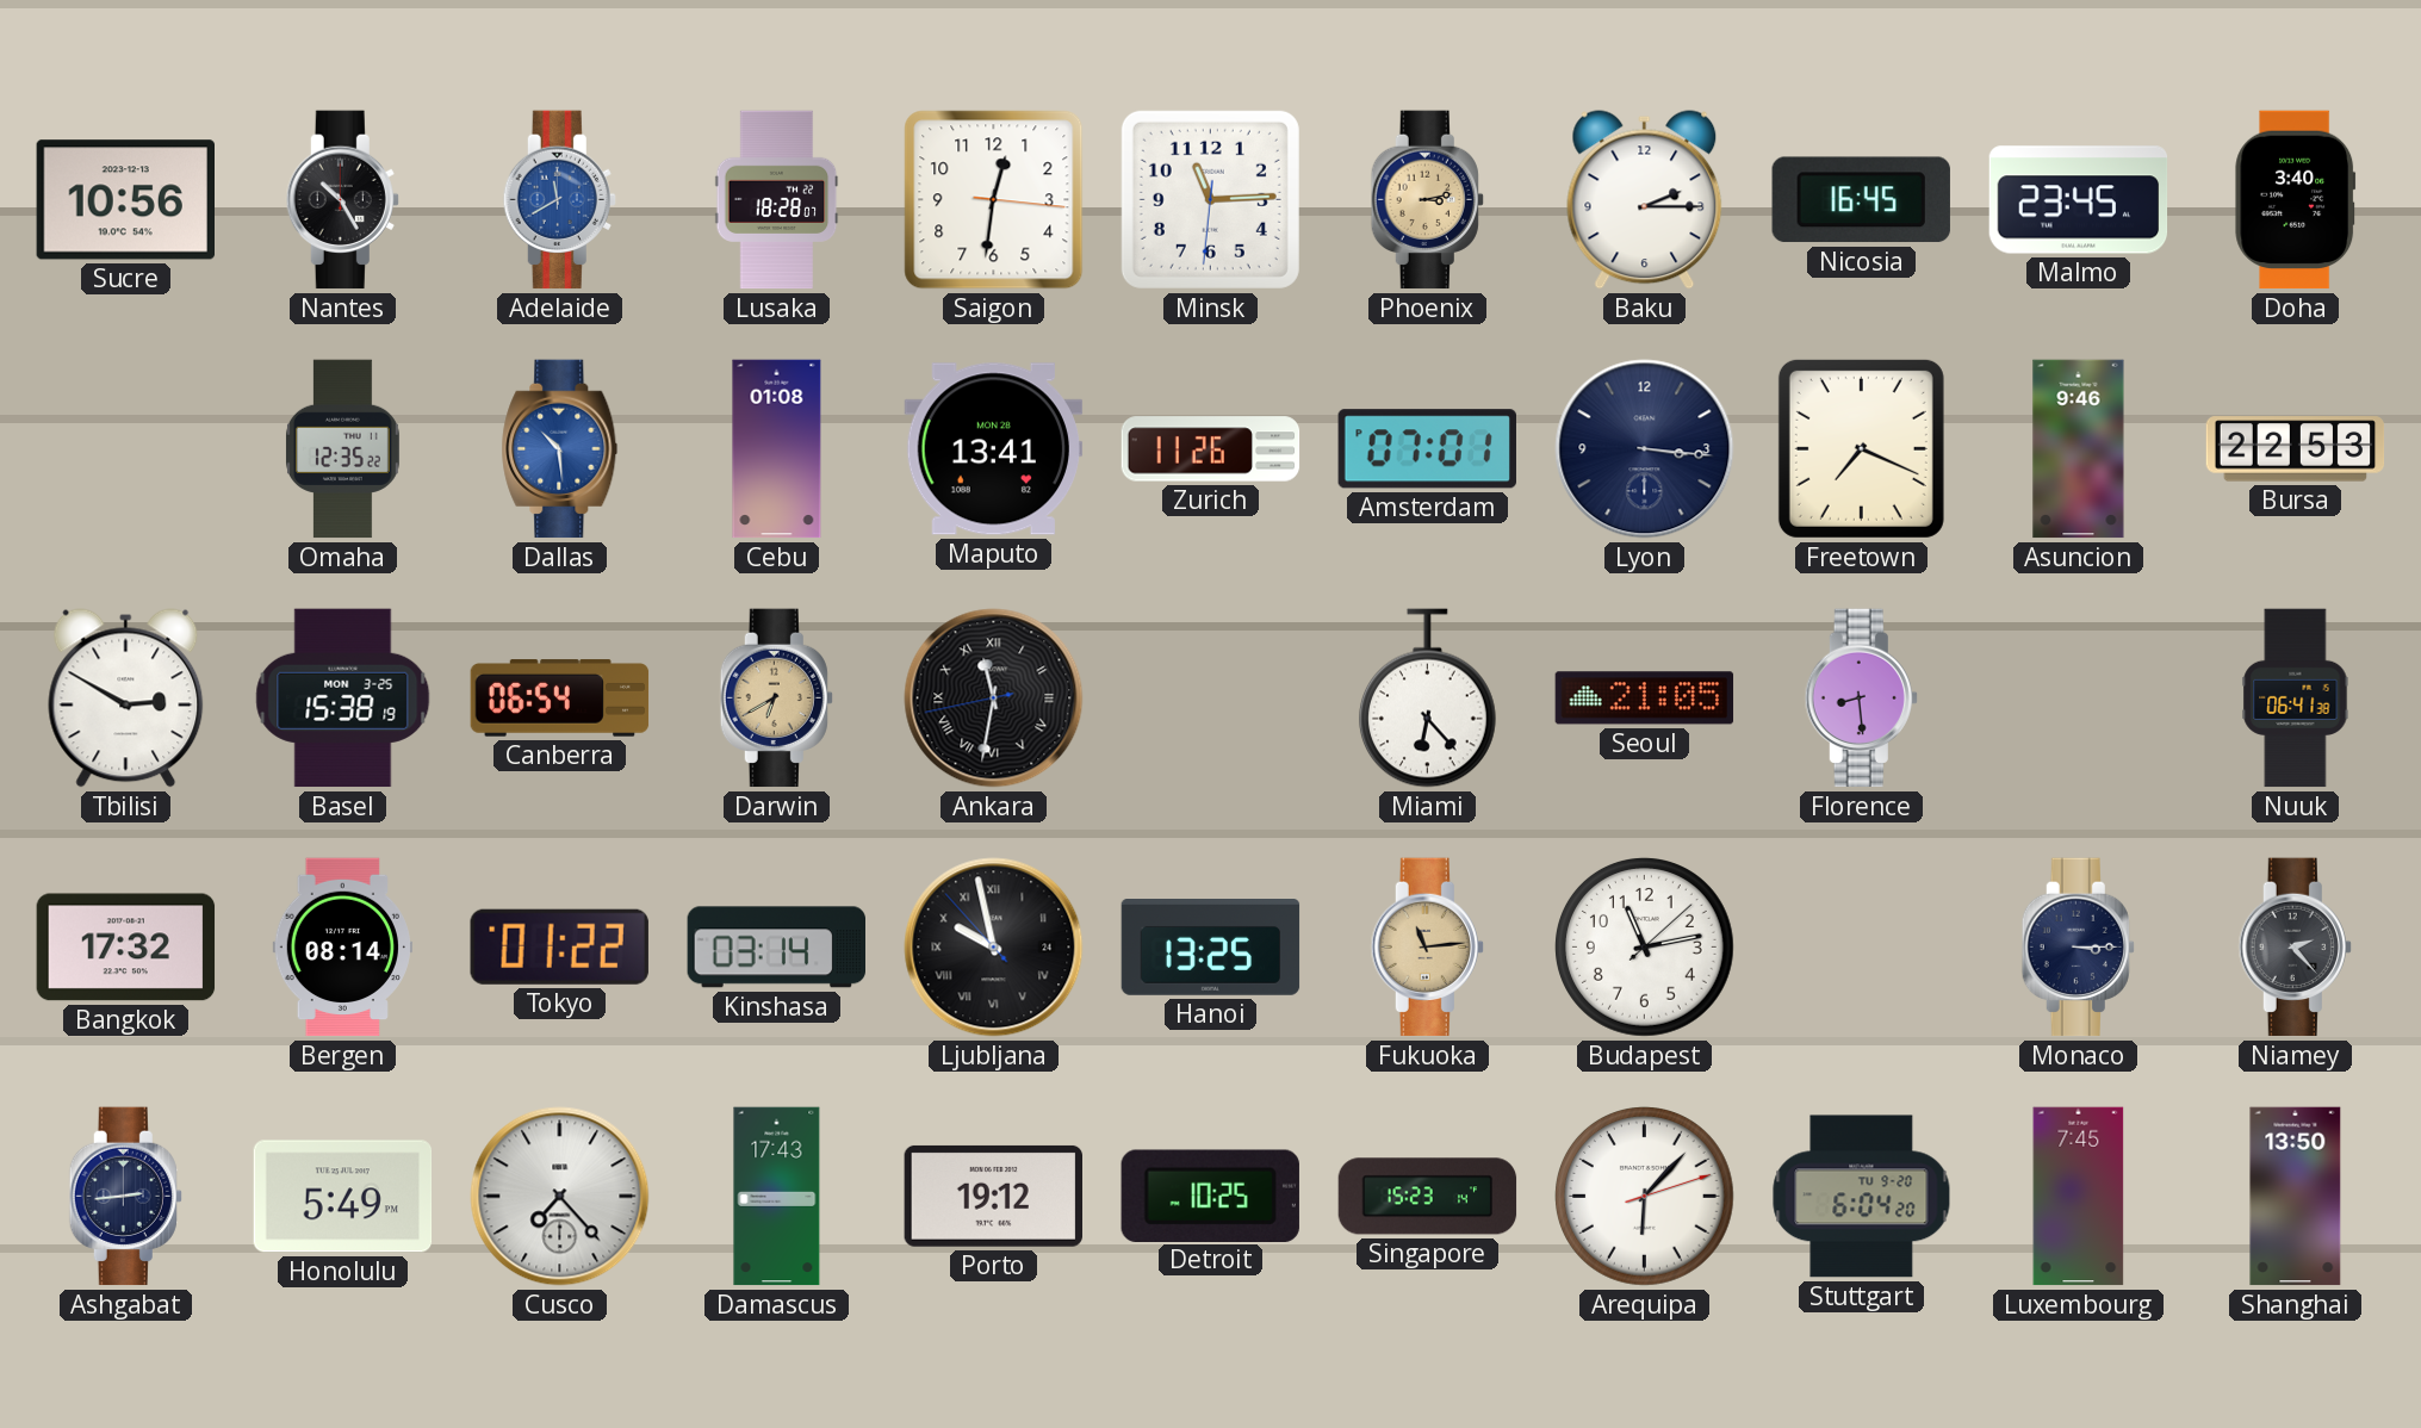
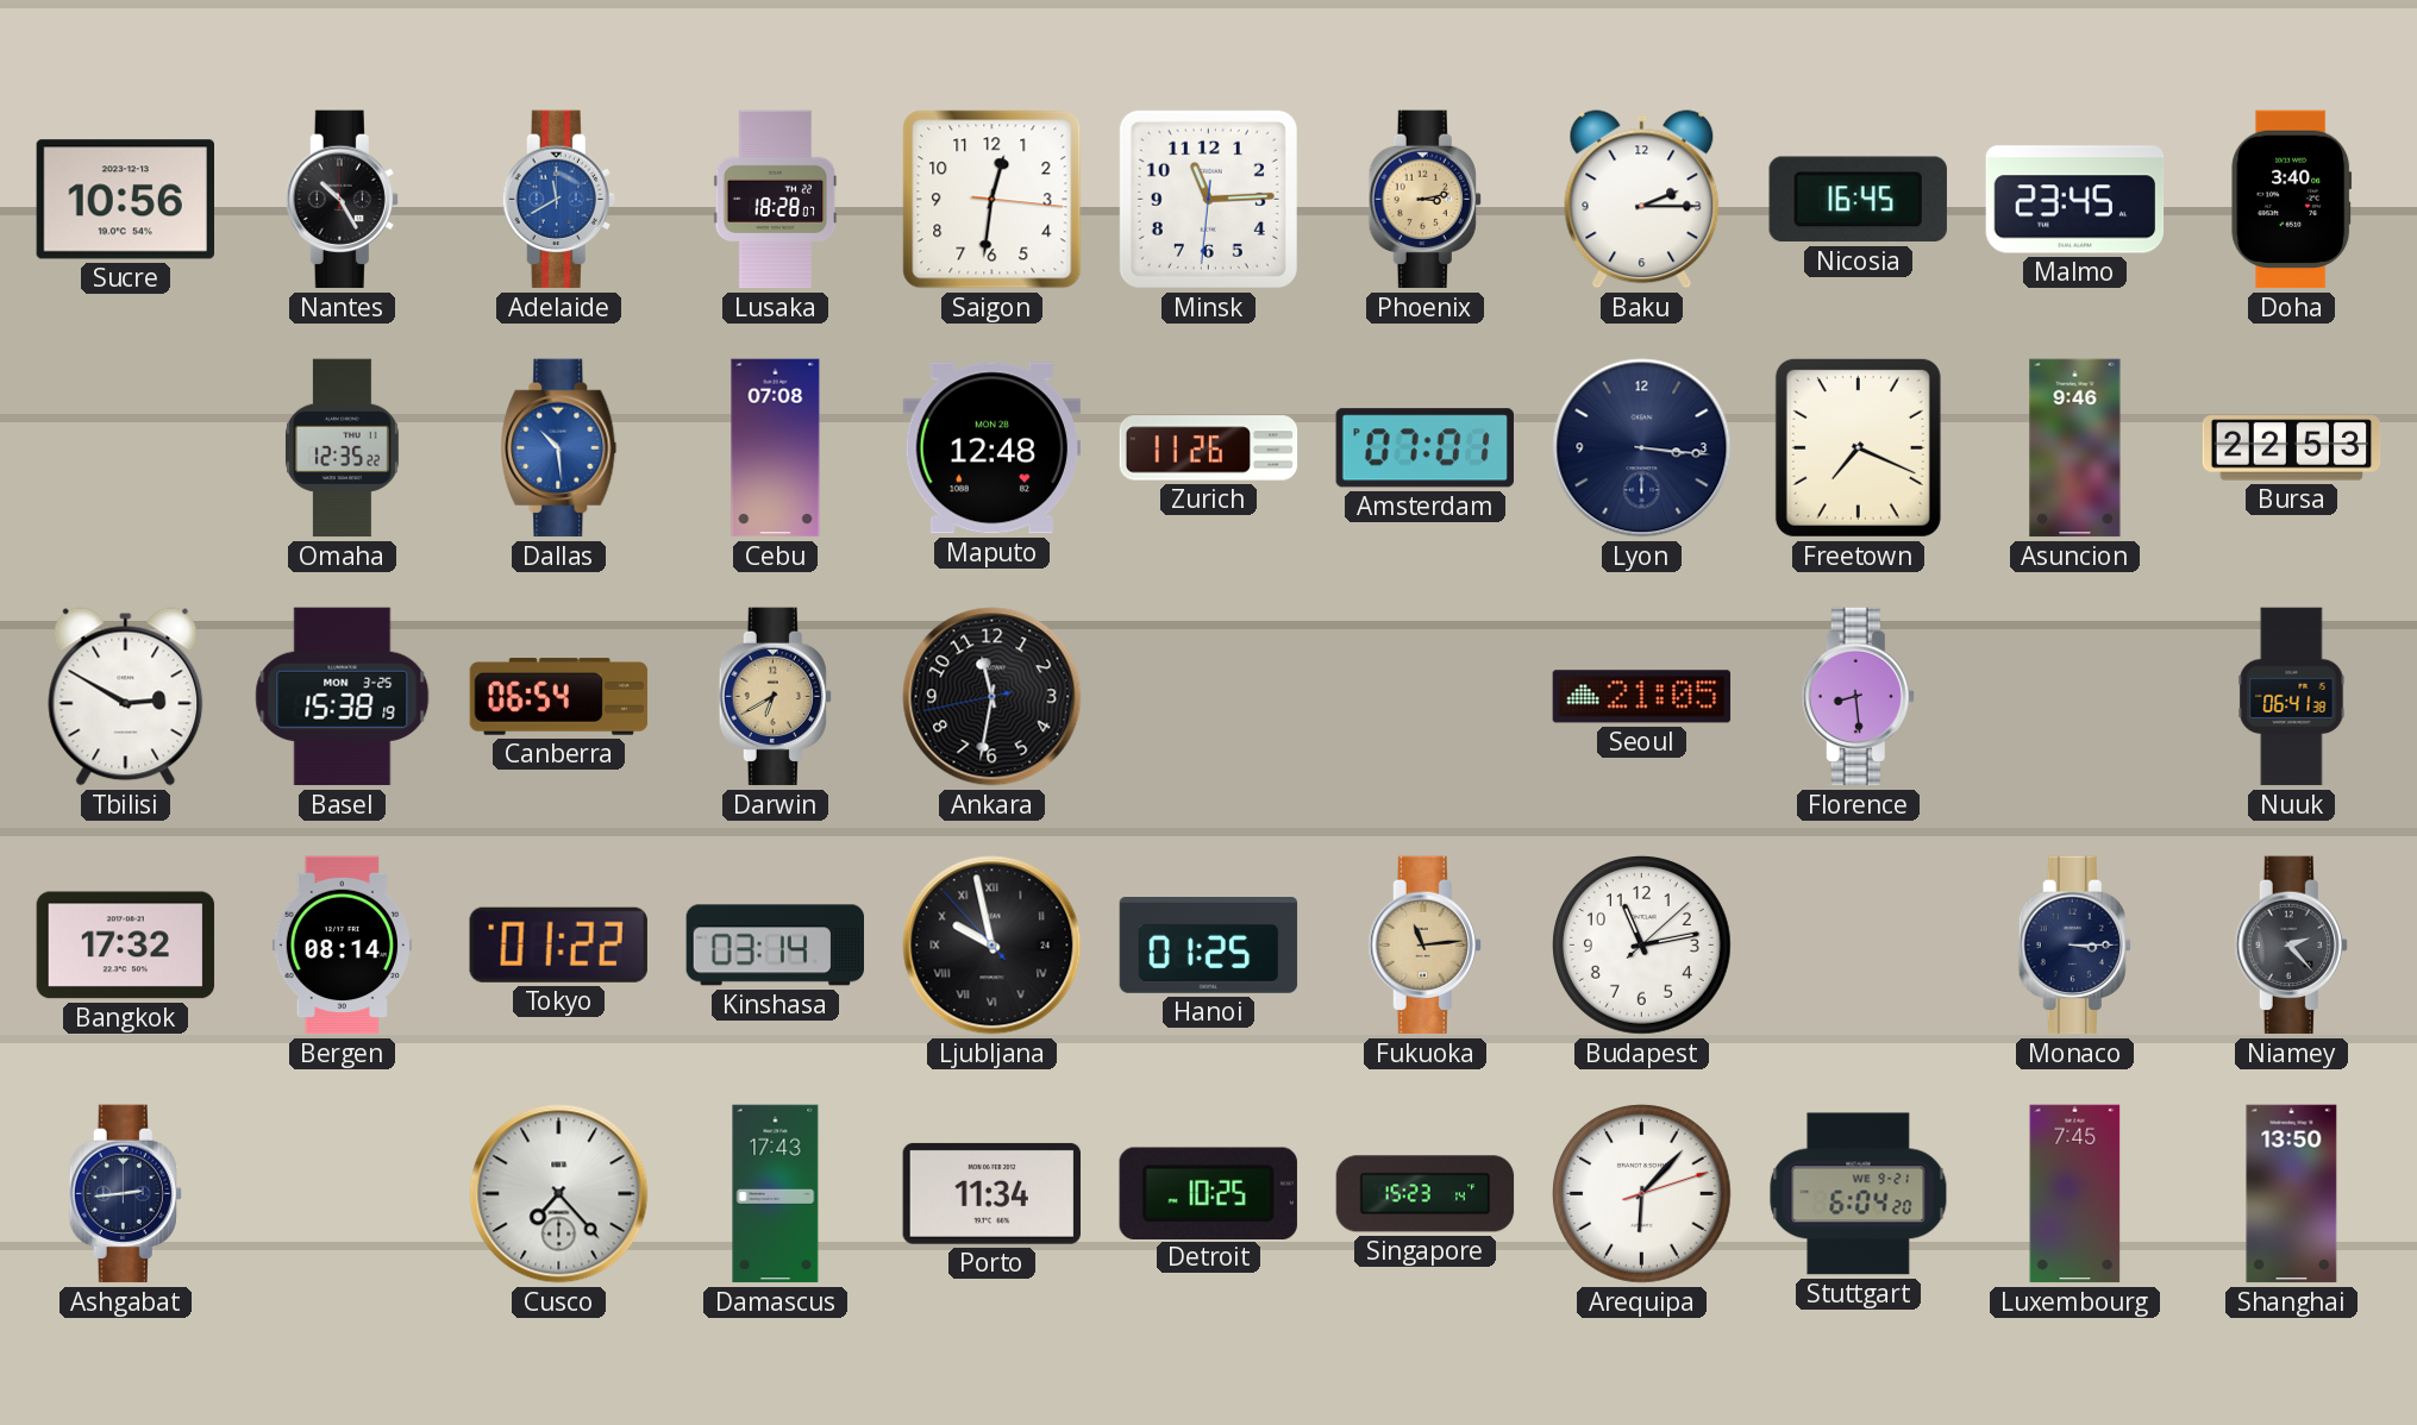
Cebu: 01:08 -> 07:08
Maputo: 13:41 -> 12:48
Ankara numerals: Roman -> Arabic
Miami: 6:23 -> none
Hanoi: 13:25 -> 01:25
Honolulu: 5:49 -> none
Porto: 19:12 -> 11:34
Stuttgart date: TU 9-20 -> WE 9-21
